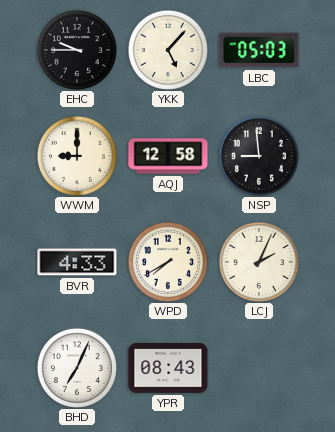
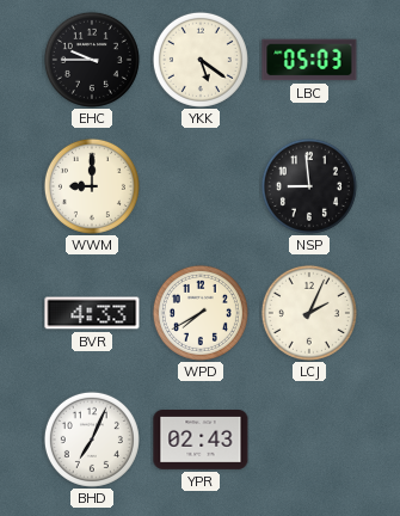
YKK: 5:07 -> 5:21
AQJ: 12:58 -> none
YPR: 08:43 -> 02:43
